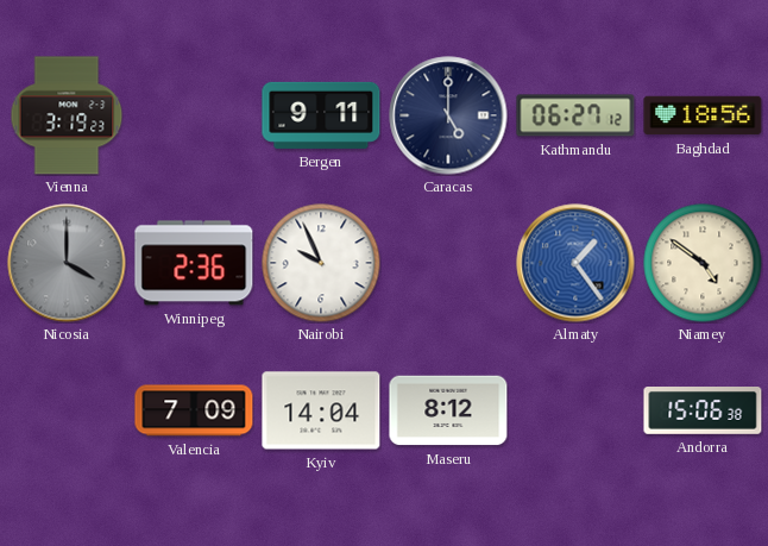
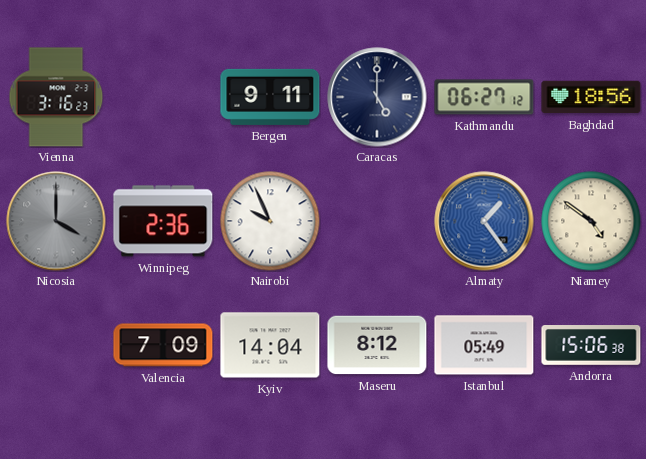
Vienna: 3:19 -> 3:16
Istanbul: none -> 05:49
